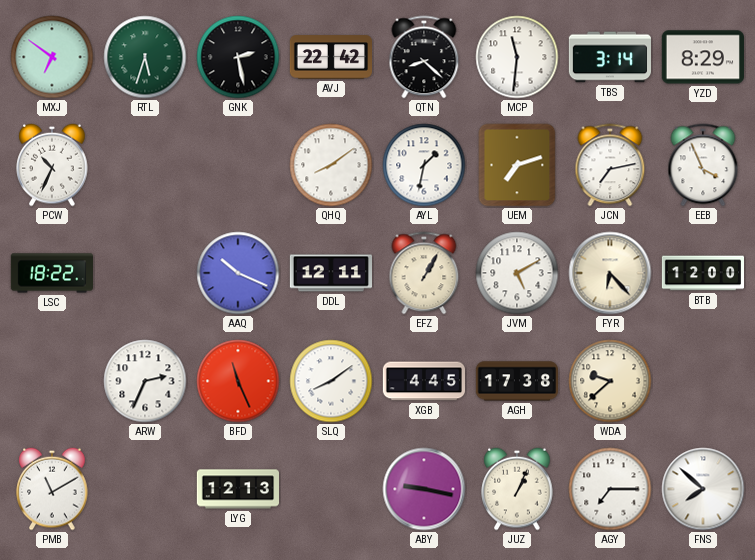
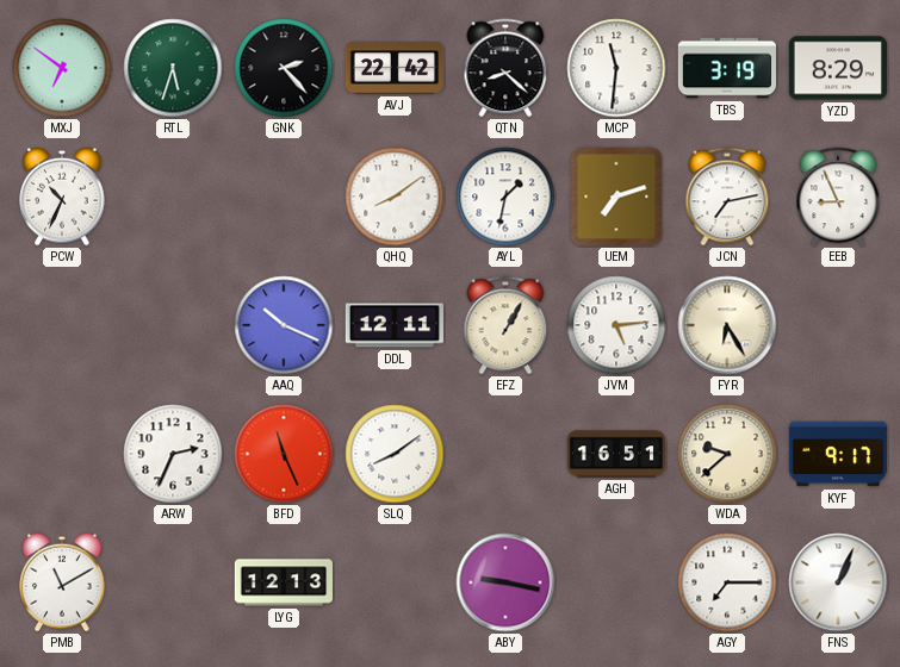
GNK: 2:28 -> 2:23
TBS: 3:14 -> 3:19
EEB: 3:56 -> 8:56
LSC: 18:22 -> none
JVM: 5:10 -> 5:14
FYR: 6:23 -> 6:25
BTB: 12:00 -> none
XGB: 4:45 -> none
AGH: 17:38 -> 16:51
KYF: none -> 9:17
JUZ: 1:04 -> none
FNS: 7:52 -> 1:04
